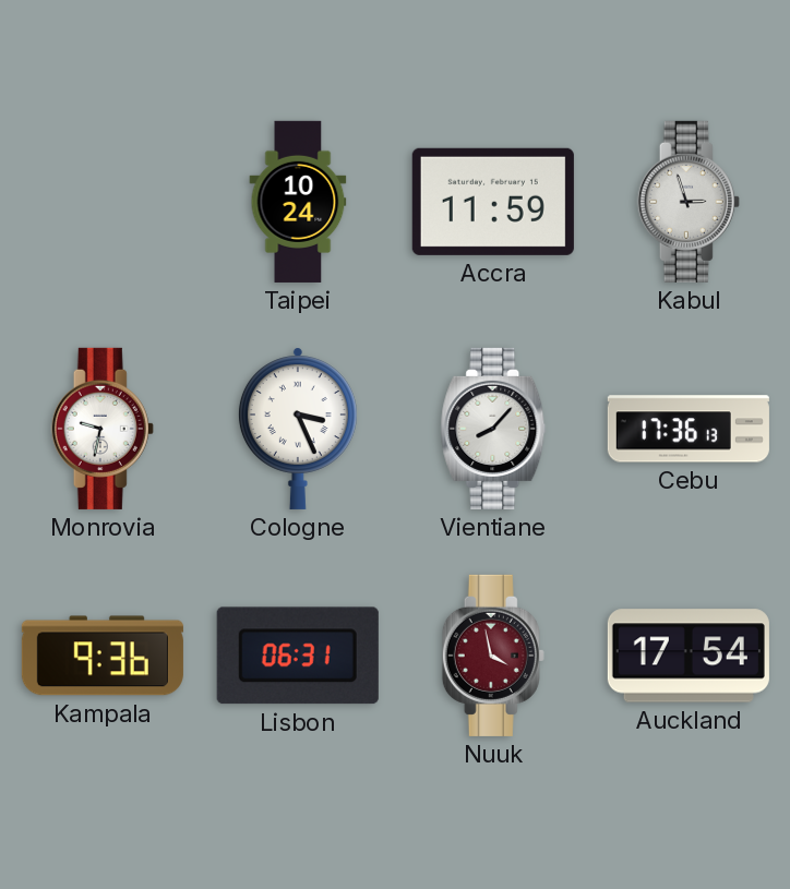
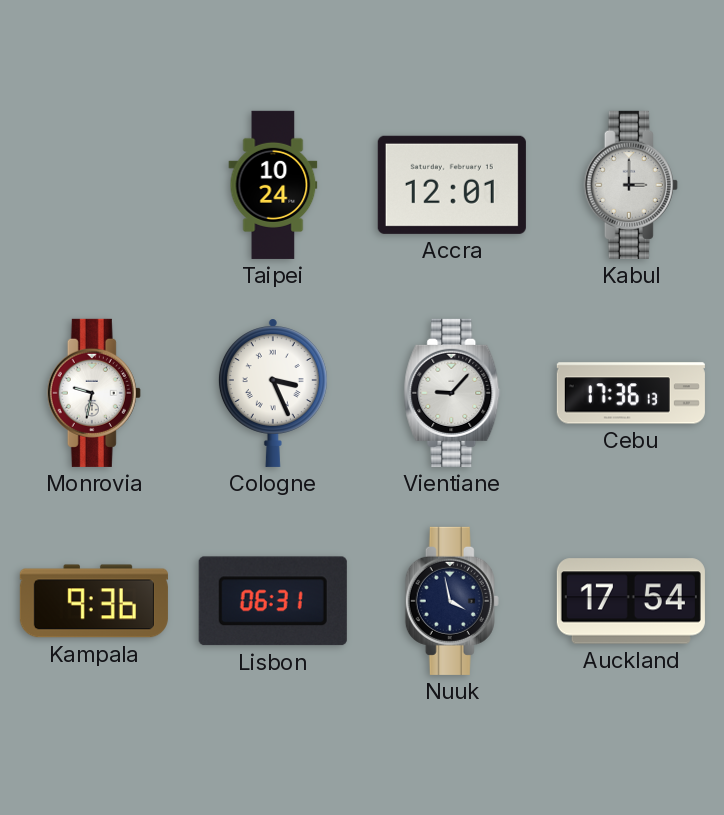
Accra: 11:59 -> 12:01
Kabul: 2:57 -> 3:00
Vientiane: 8:07 -> 9:07
Nuuk dial: burgundy -> navy
